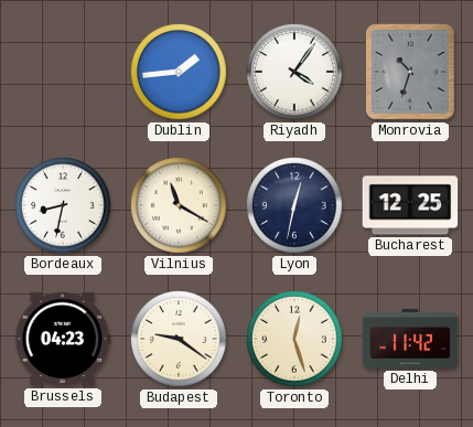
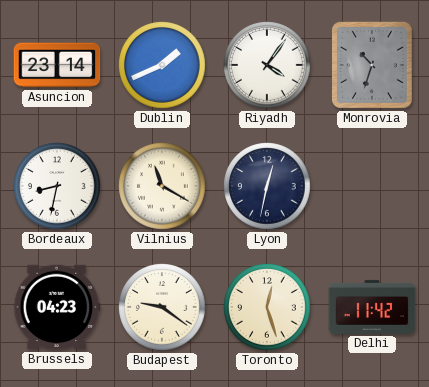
Asuncion: none -> 23:14
Dublin: 1:44 -> 1:41
Bucharest: 12:25 -> none
